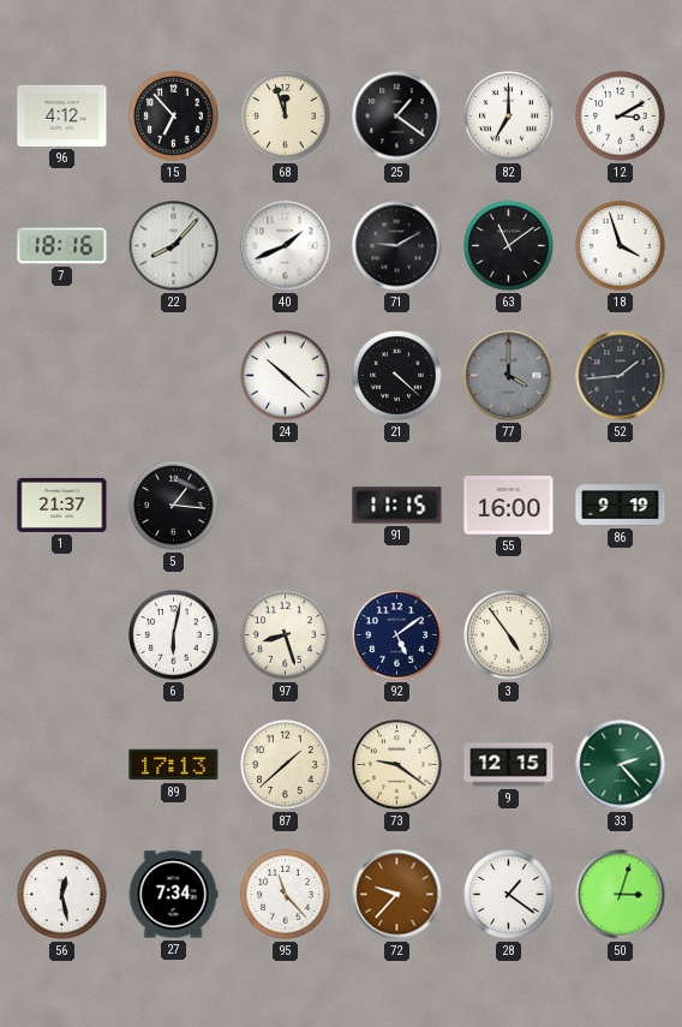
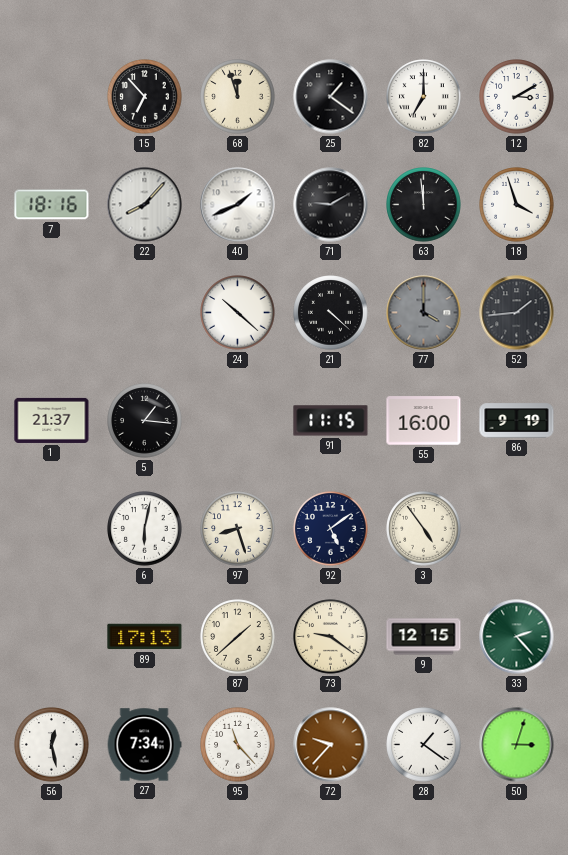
96: 4:12 -> none
63: 11:09 -> 11:59
